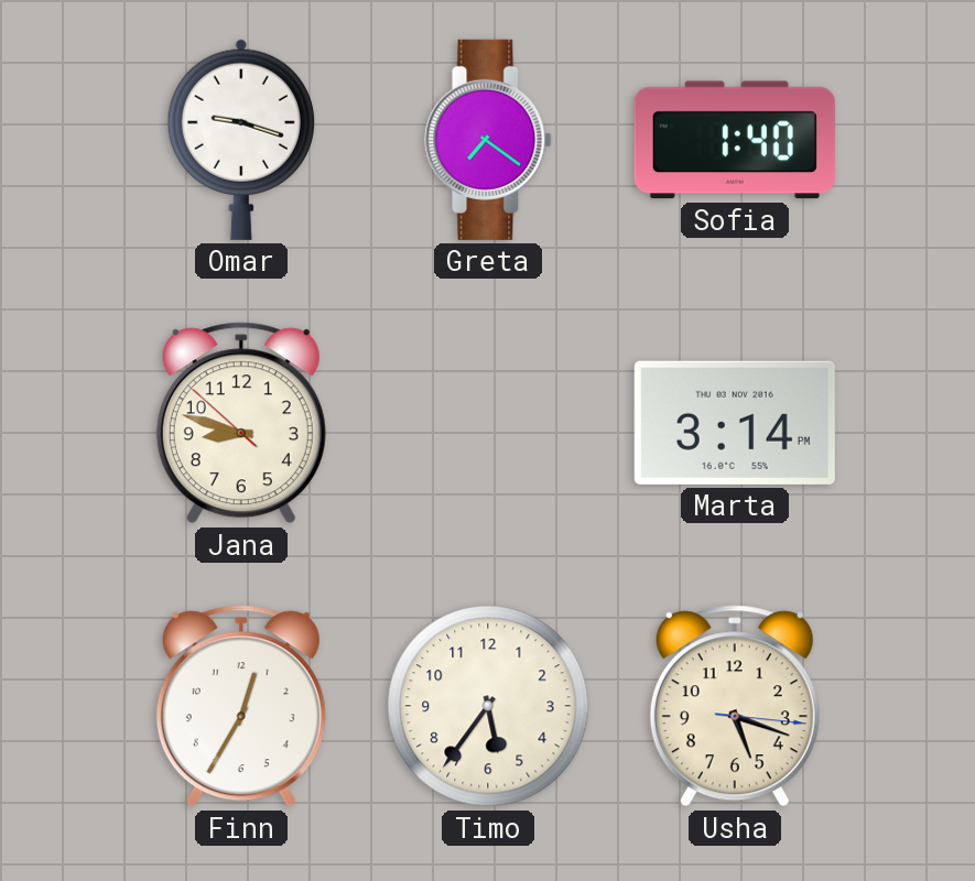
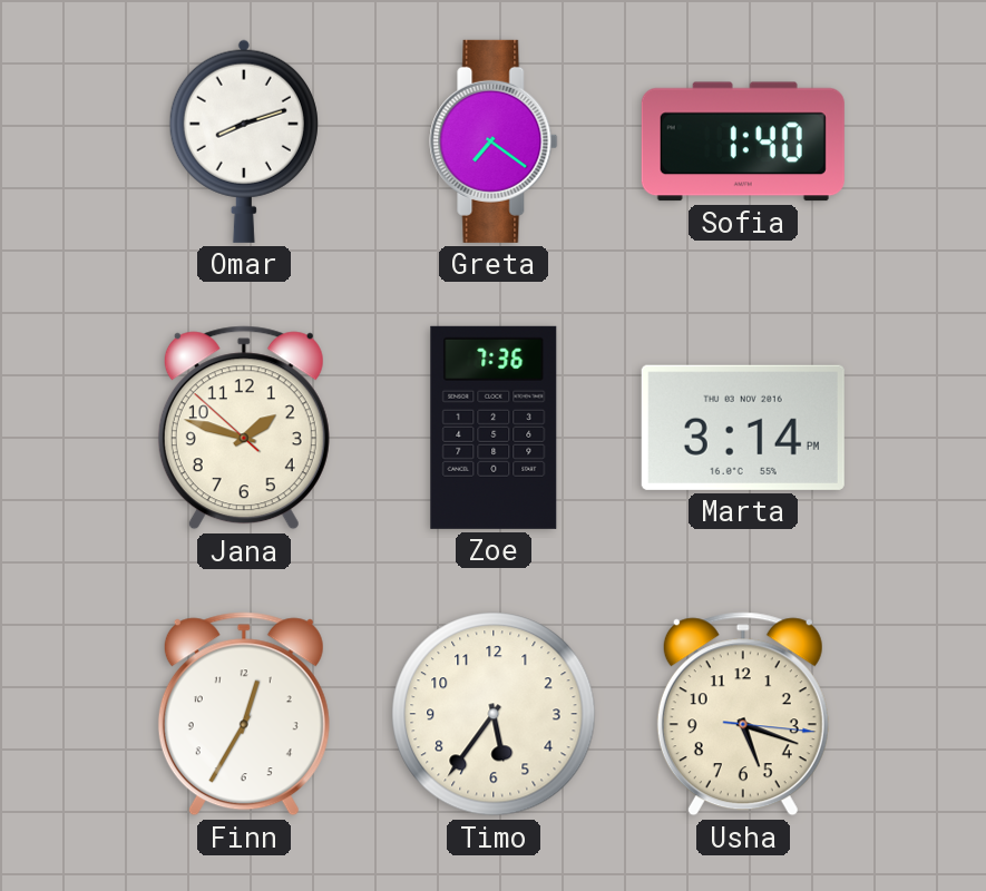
Omar: 9:18 -> 8:12
Jana: 8:47 -> 1:47
Zoe: none -> 7:36
